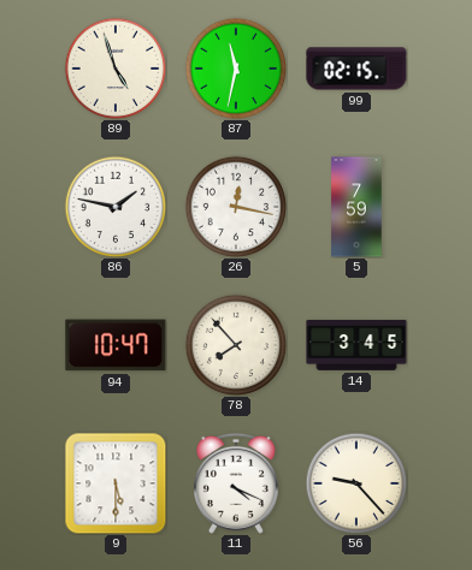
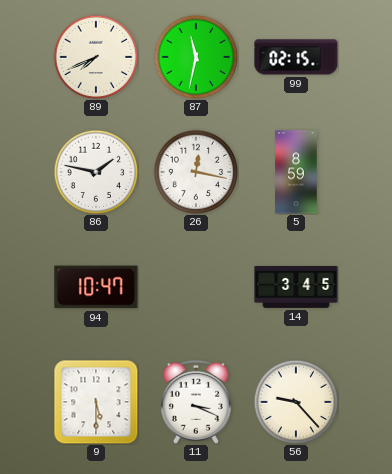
89: 4:57 -> 7:41
5: 7:59 -> 8:59
78: 7:53 -> none
11: 4:19 -> 3:19
